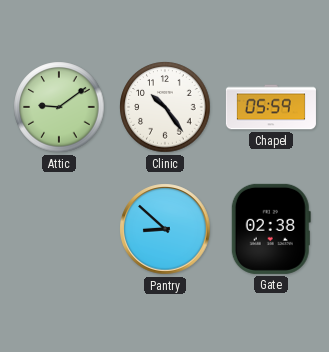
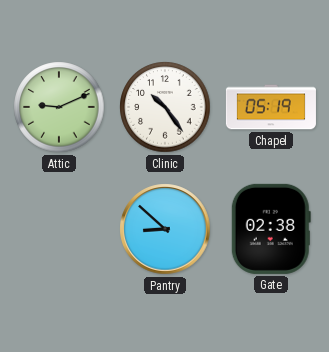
Attic: 9:09 -> 9:11
Chapel: 05:59 -> 05:19
